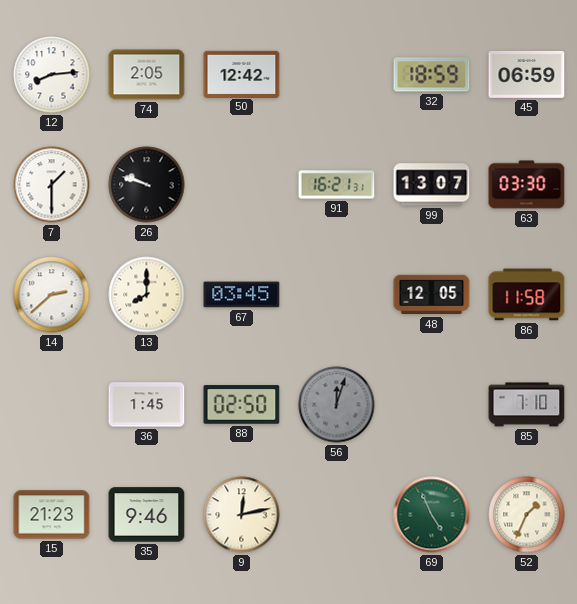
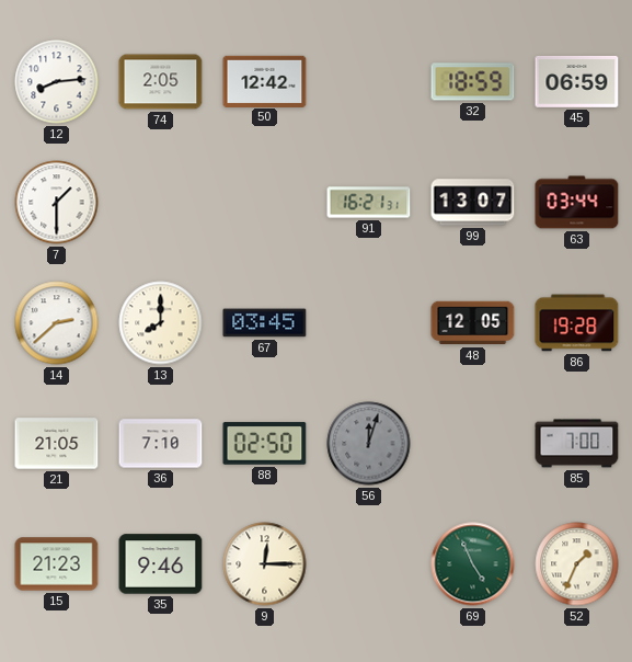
26: 9:48 -> none
63: 03:30 -> 03:44
86: 11:58 -> 19:28
21: none -> 21:05
36: 1:45 -> 7:10
85: 7:10 -> 7:00
9: 12:13 -> 12:15
